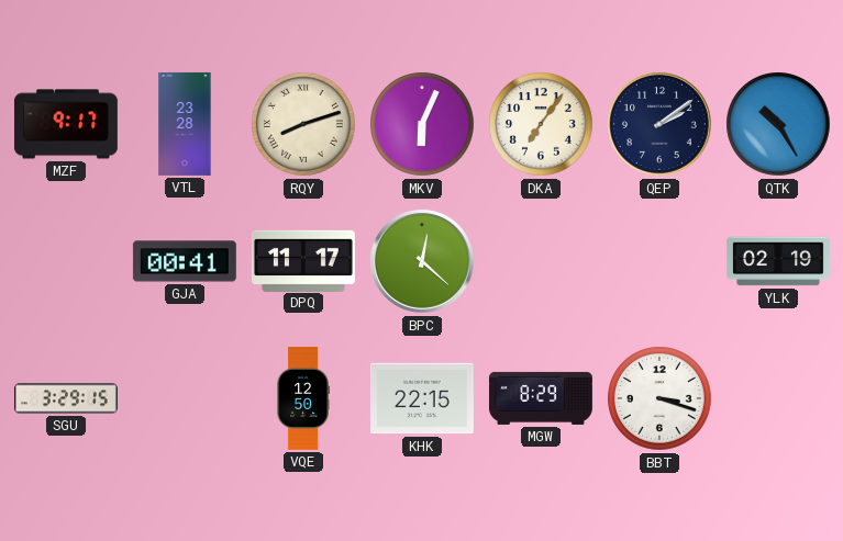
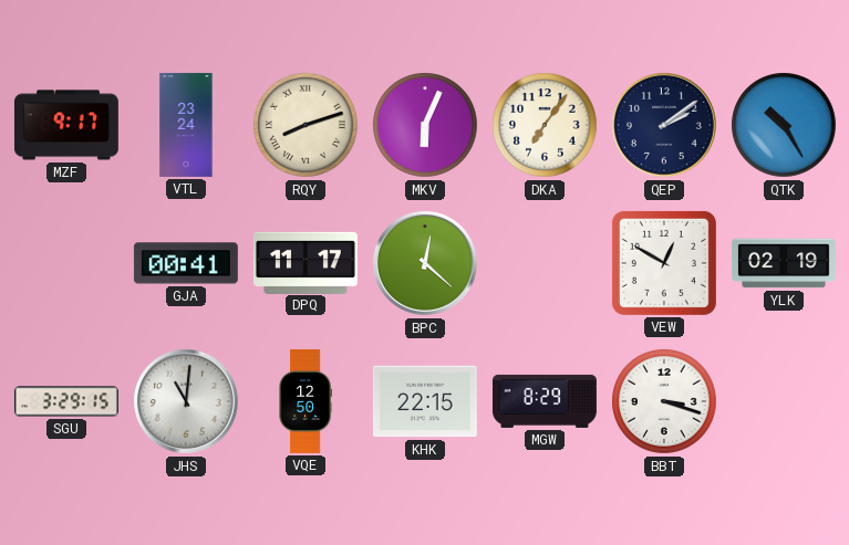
VTL: 23:28 -> 23:24
VEW: none -> 12:50
JHS: none -> 11:01
